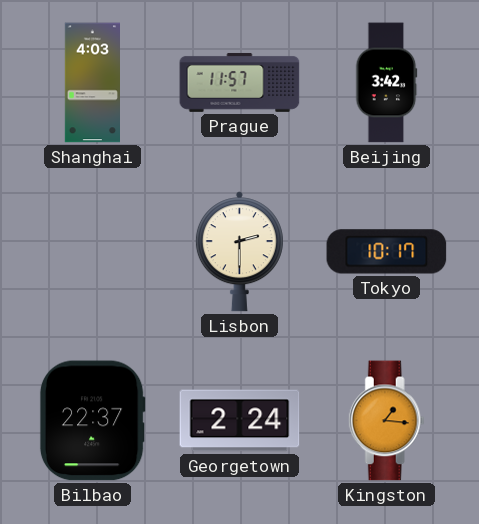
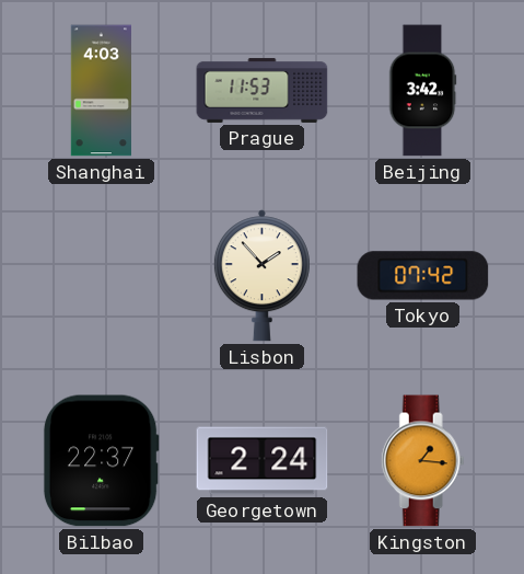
Prague: 11:57 -> 11:53
Lisbon: 2:30 -> 1:53
Tokyo: 10:17 -> 07:42
